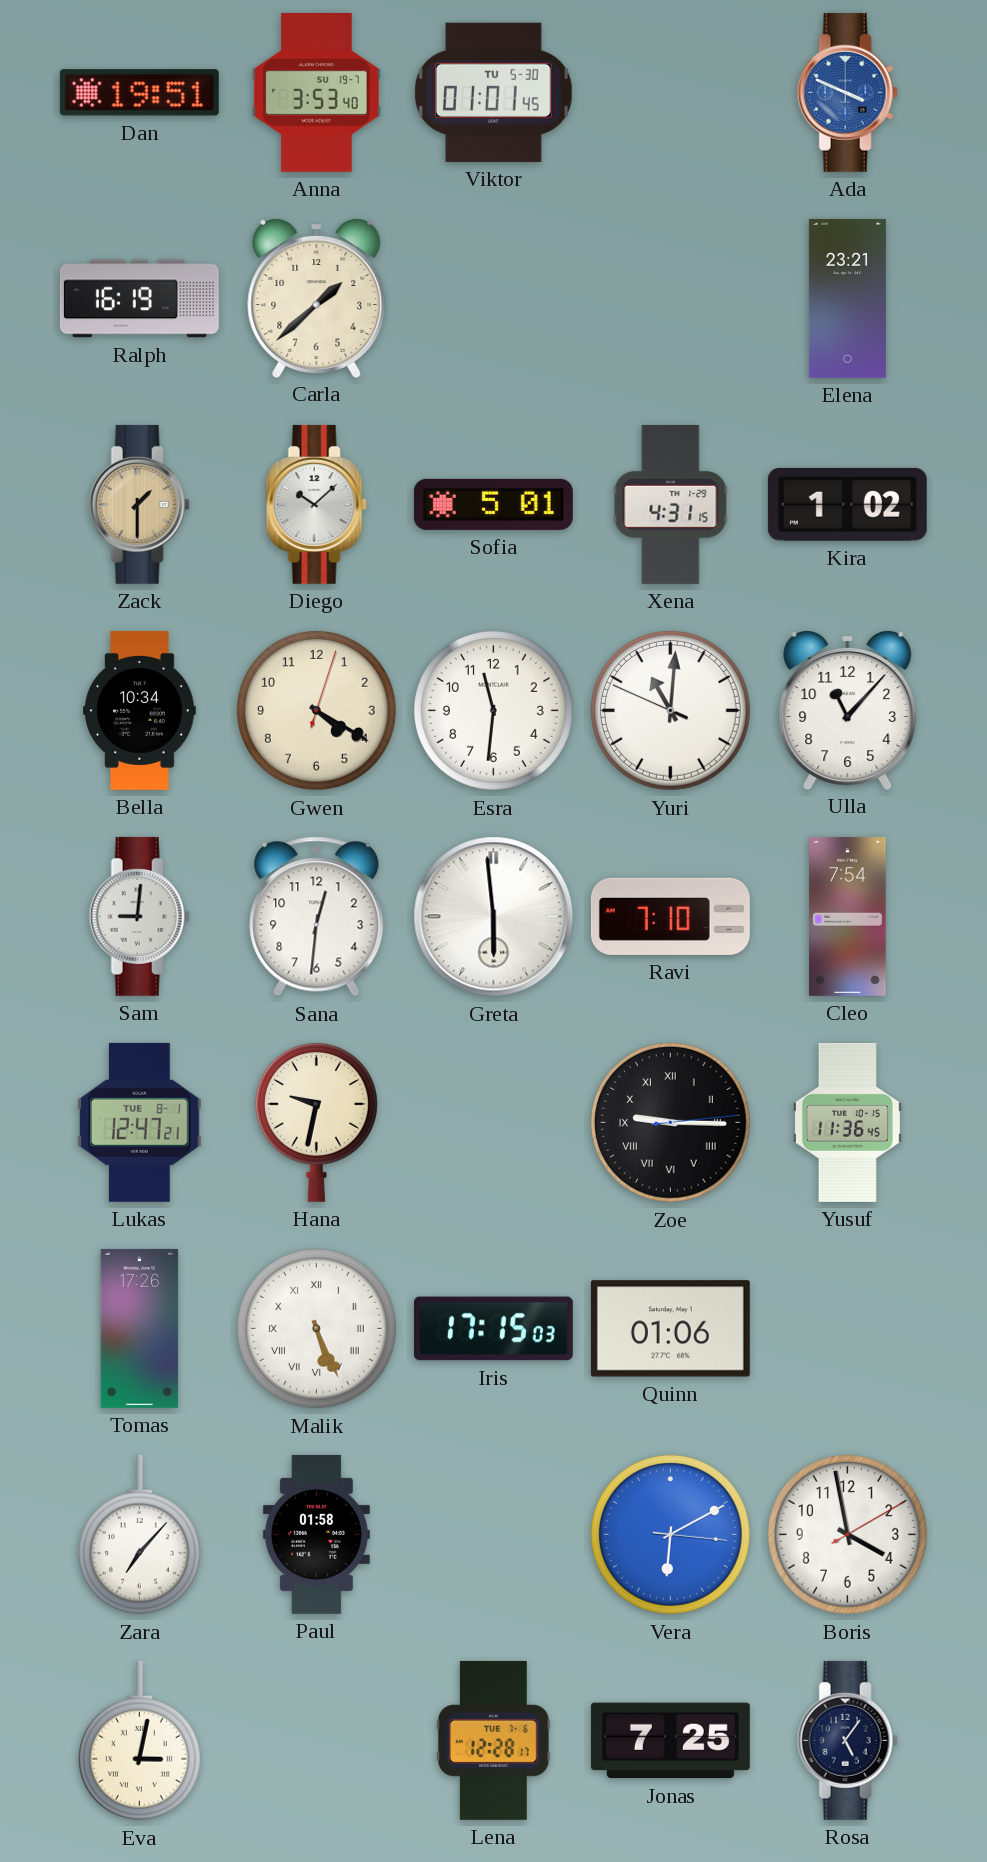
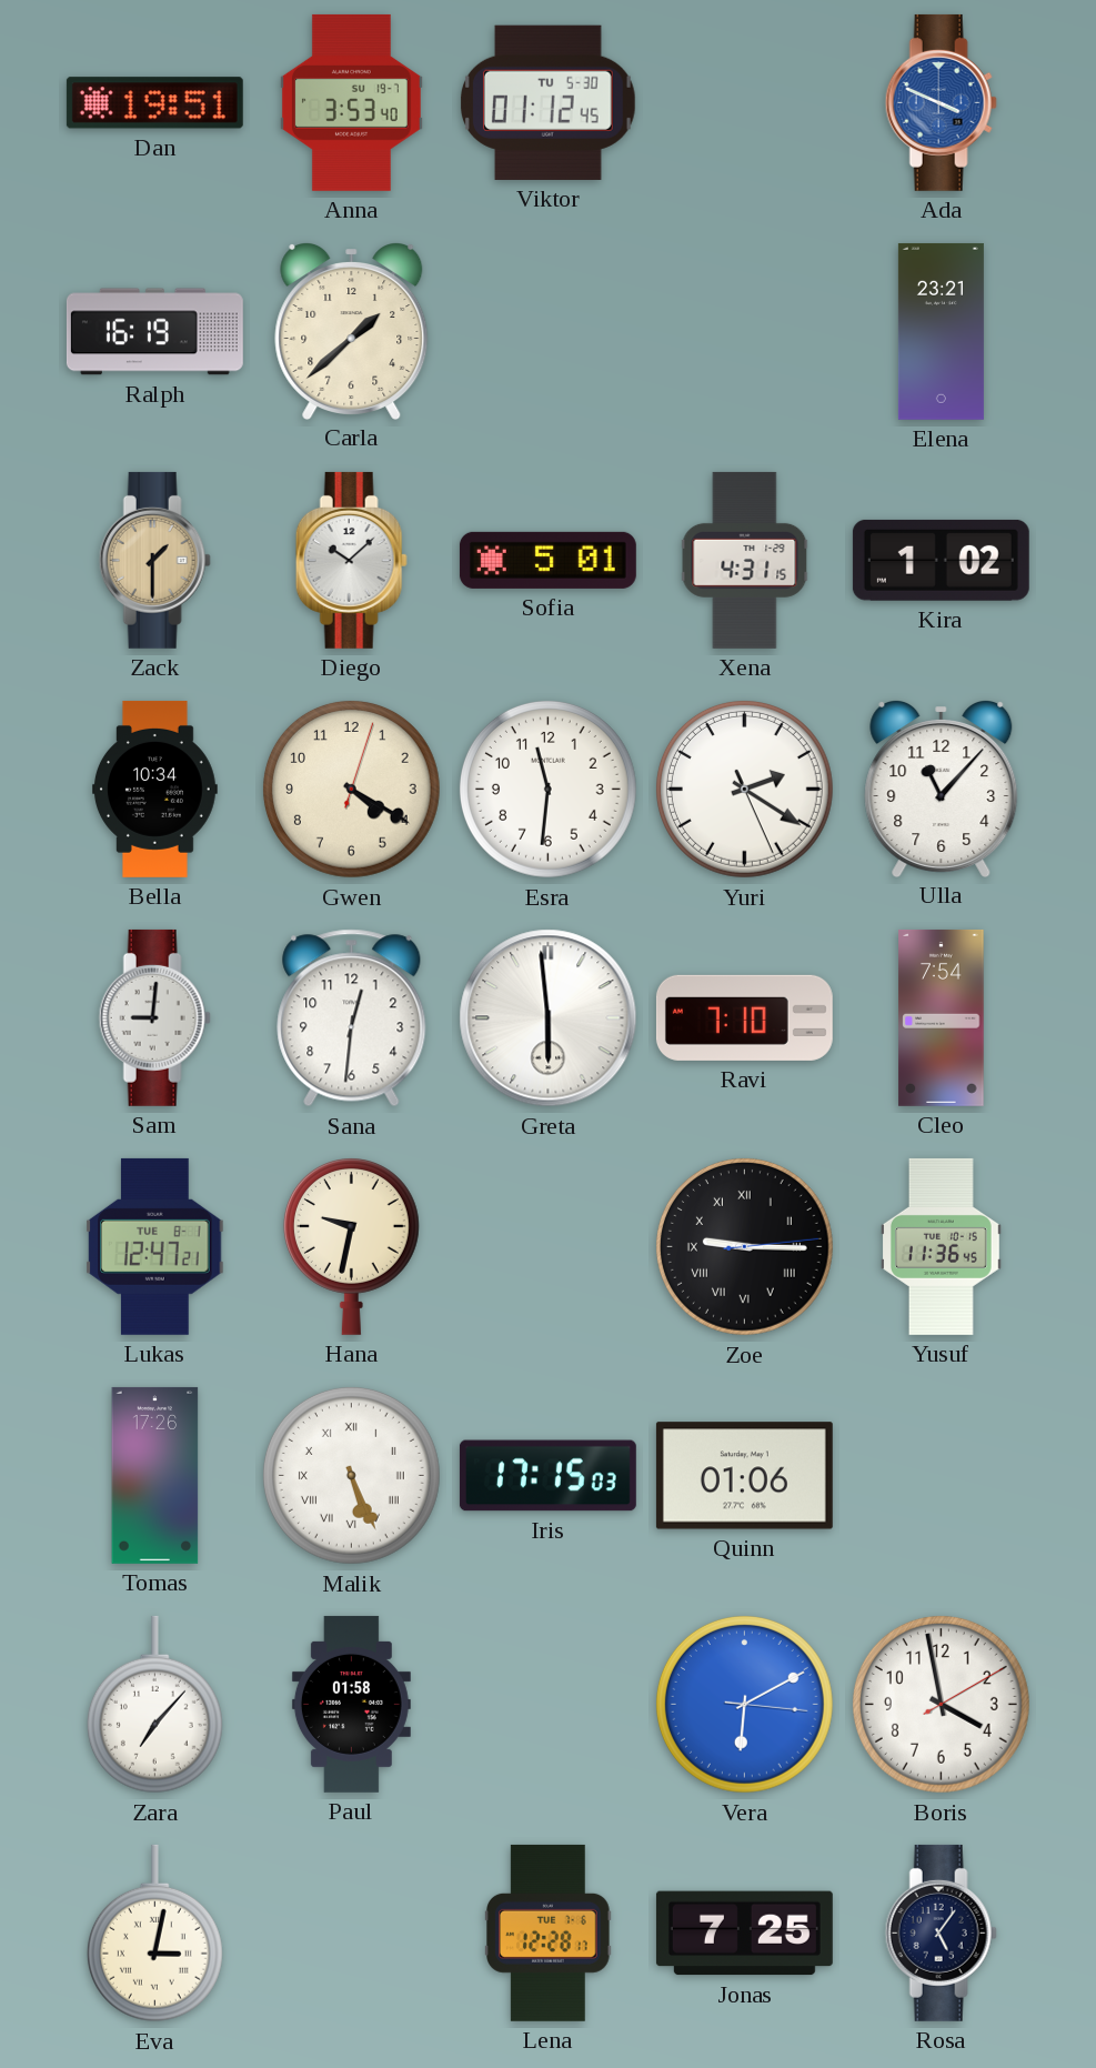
Viktor: 01:01 -> 01:12
Yuri: 11:00 -> 2:20
